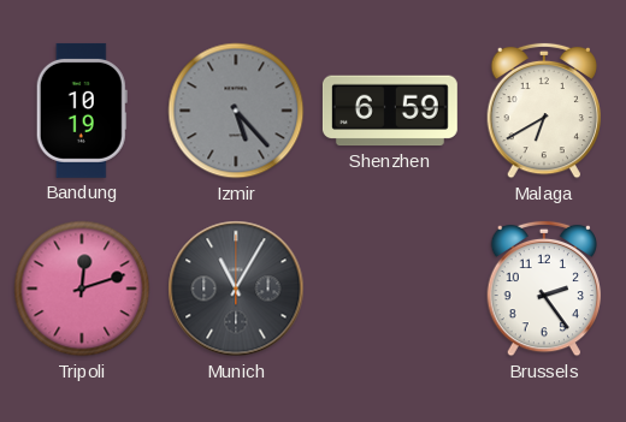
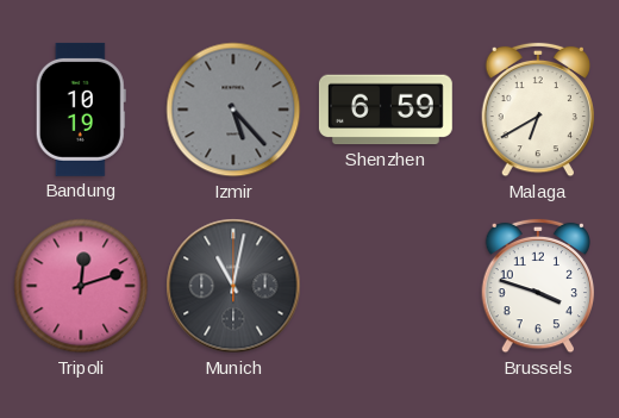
Munich: 11:05 -> 11:02
Brussels: 2:24 -> 3:48
